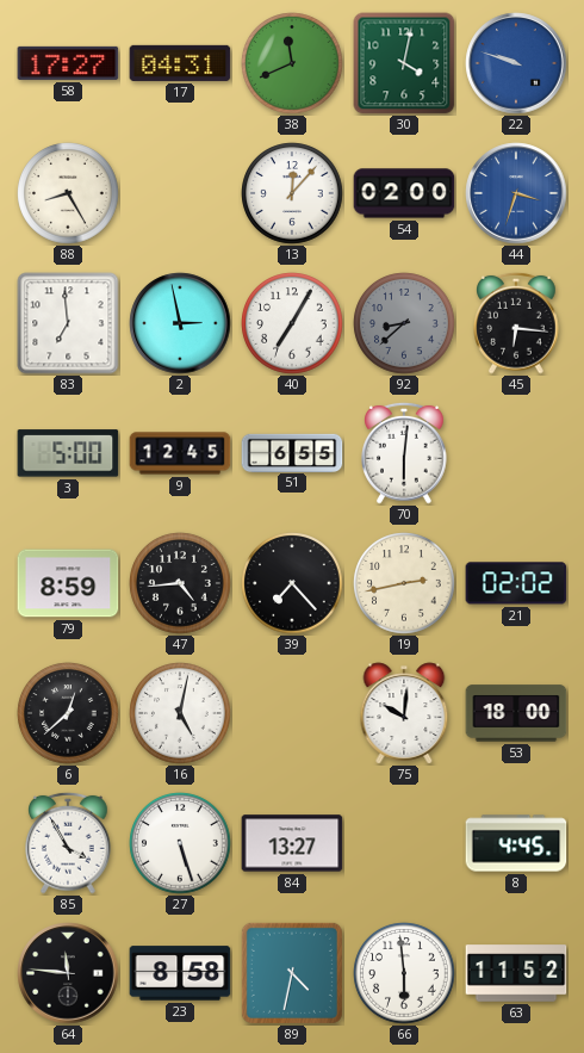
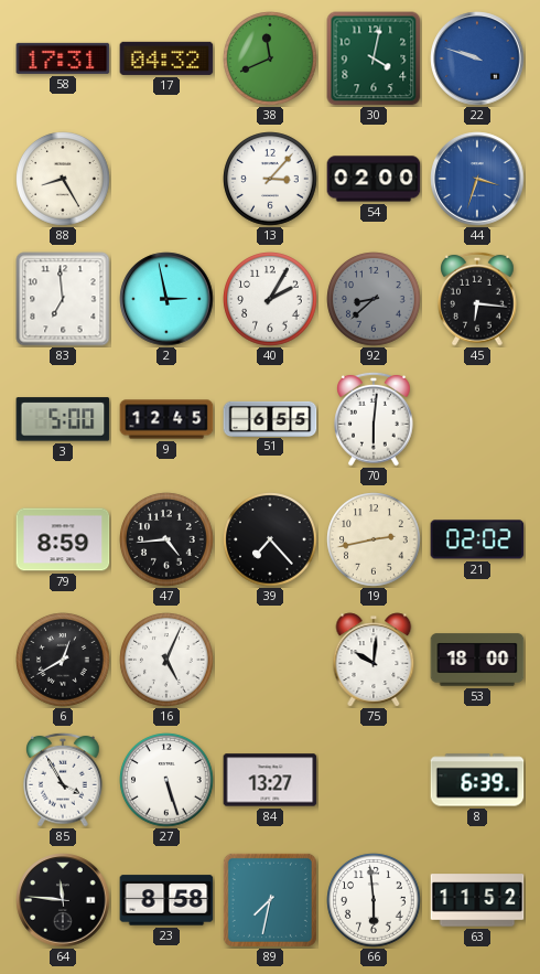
58: 17:27 -> 17:31
17: 04:31 -> 04:32
13: 12:07 -> 3:07
40: 7:05 -> 2:05
6: 12:38 -> 12:40
16: 5:02 -> 5:04
8: 4:45 -> 6:39
89: 4:32 -> 7:32
